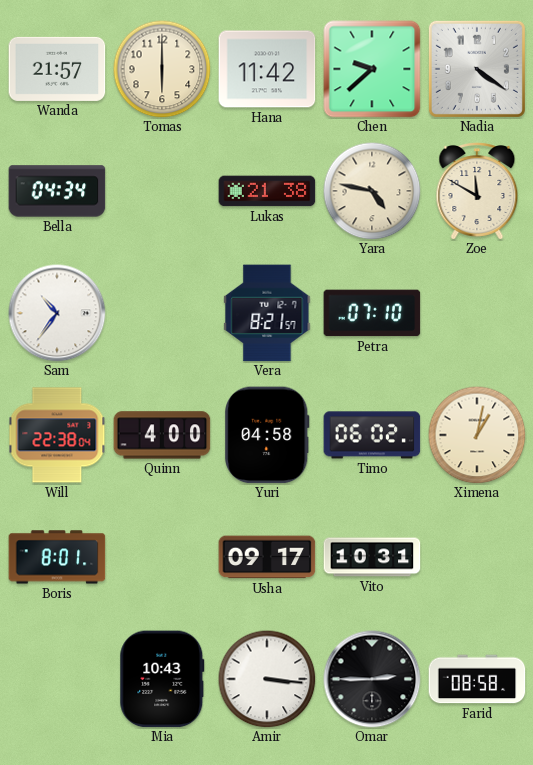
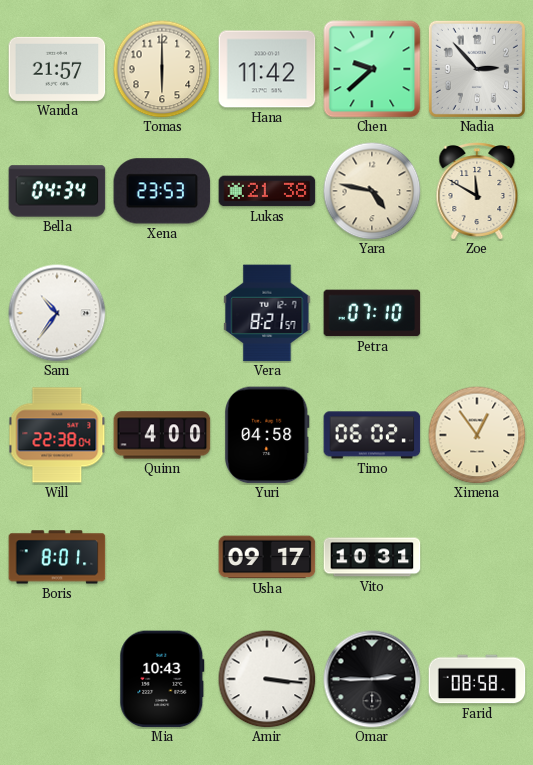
Nadia: 4:21 -> 2:53
Xena: none -> 23:53
Ximena: 1:02 -> 12:54
